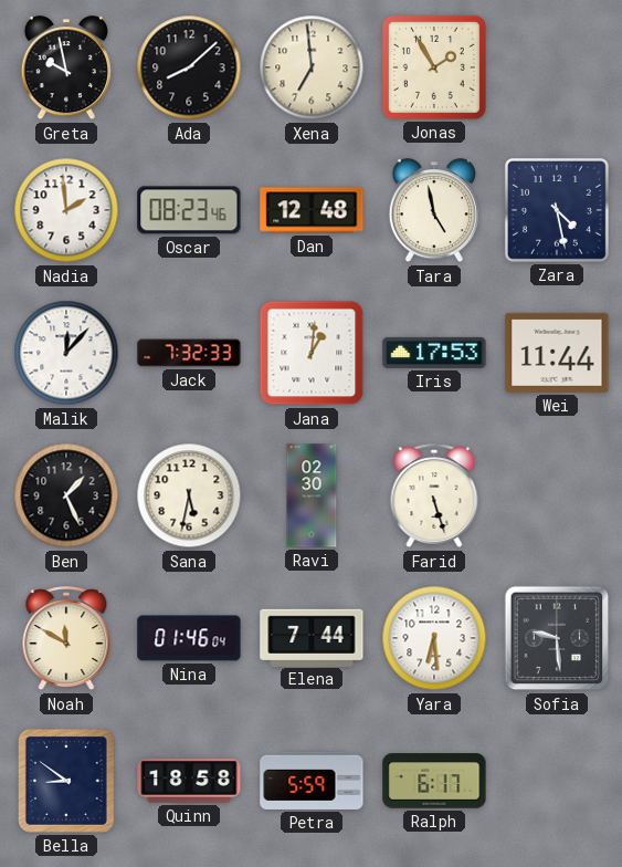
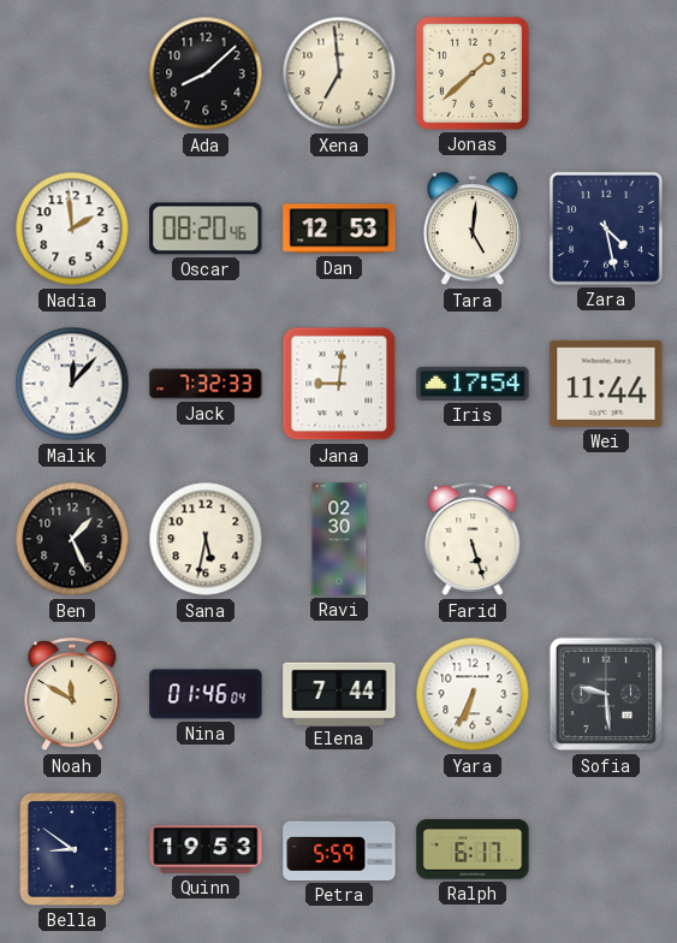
Greta: 9:58 -> none
Jonas: 1:55 -> 1:38
Oscar: 08:23 -> 08:20
Dan: 12:48 -> 12:53
Tara: 4:58 -> 5:01
Jana: 1:01 -> 9:01
Iris: 17:53 -> 17:54
Yara: 6:29 -> 6:34
Quinn: 18:58 -> 19:53
